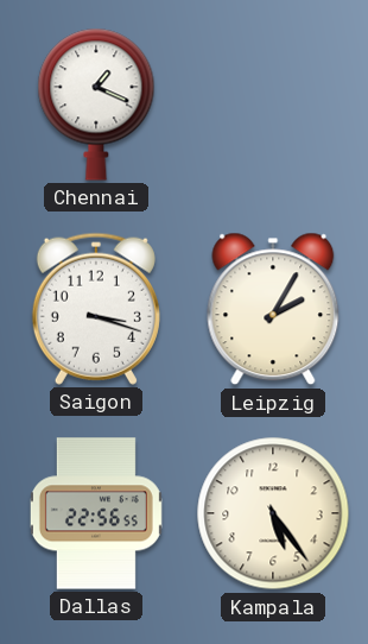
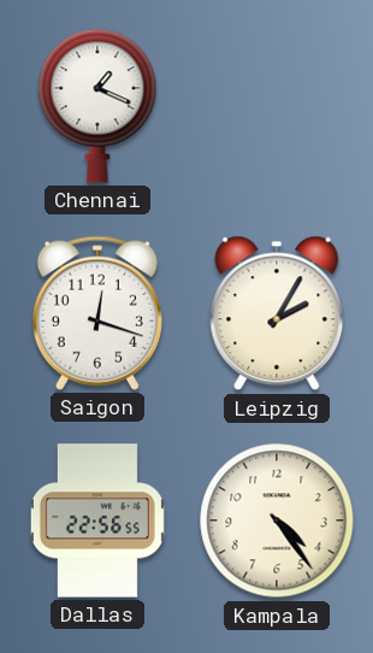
Saigon: 3:18 -> 12:18
Kampala: 5:24 -> 4:24
